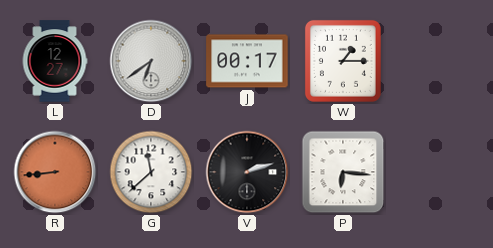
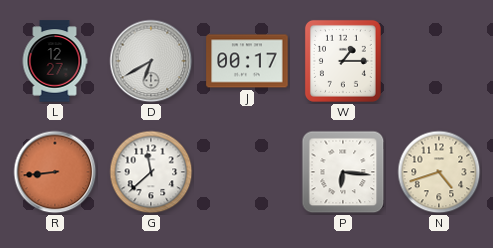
D: 6:39 -> 6:40
V: 2:12 -> none
N: none -> 4:42
